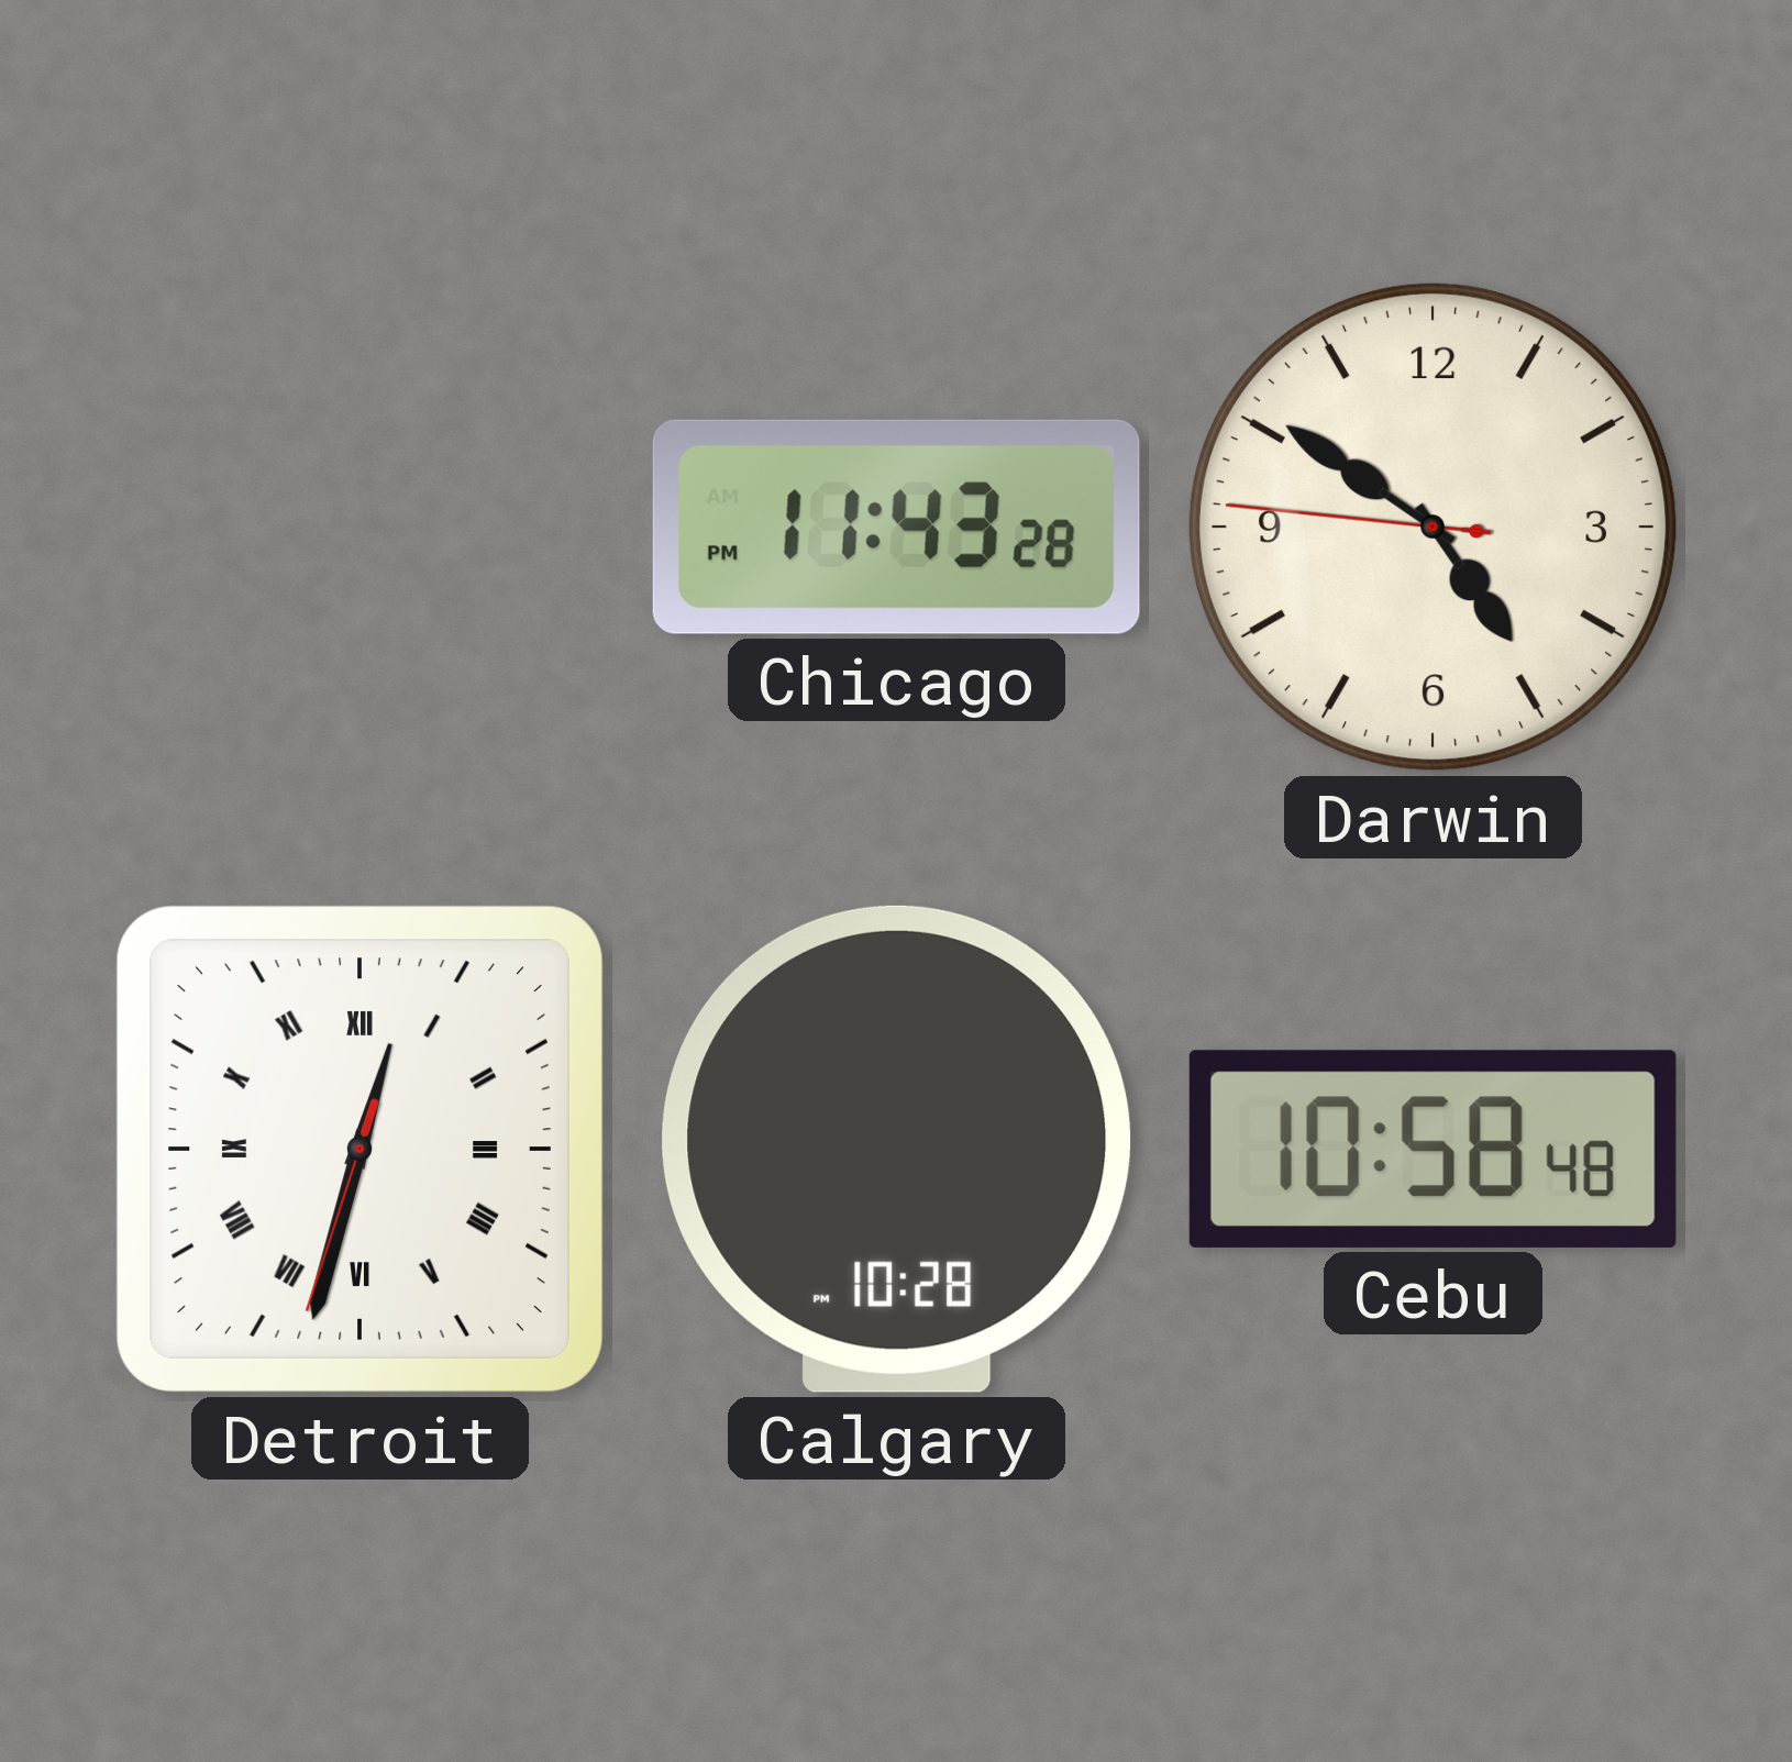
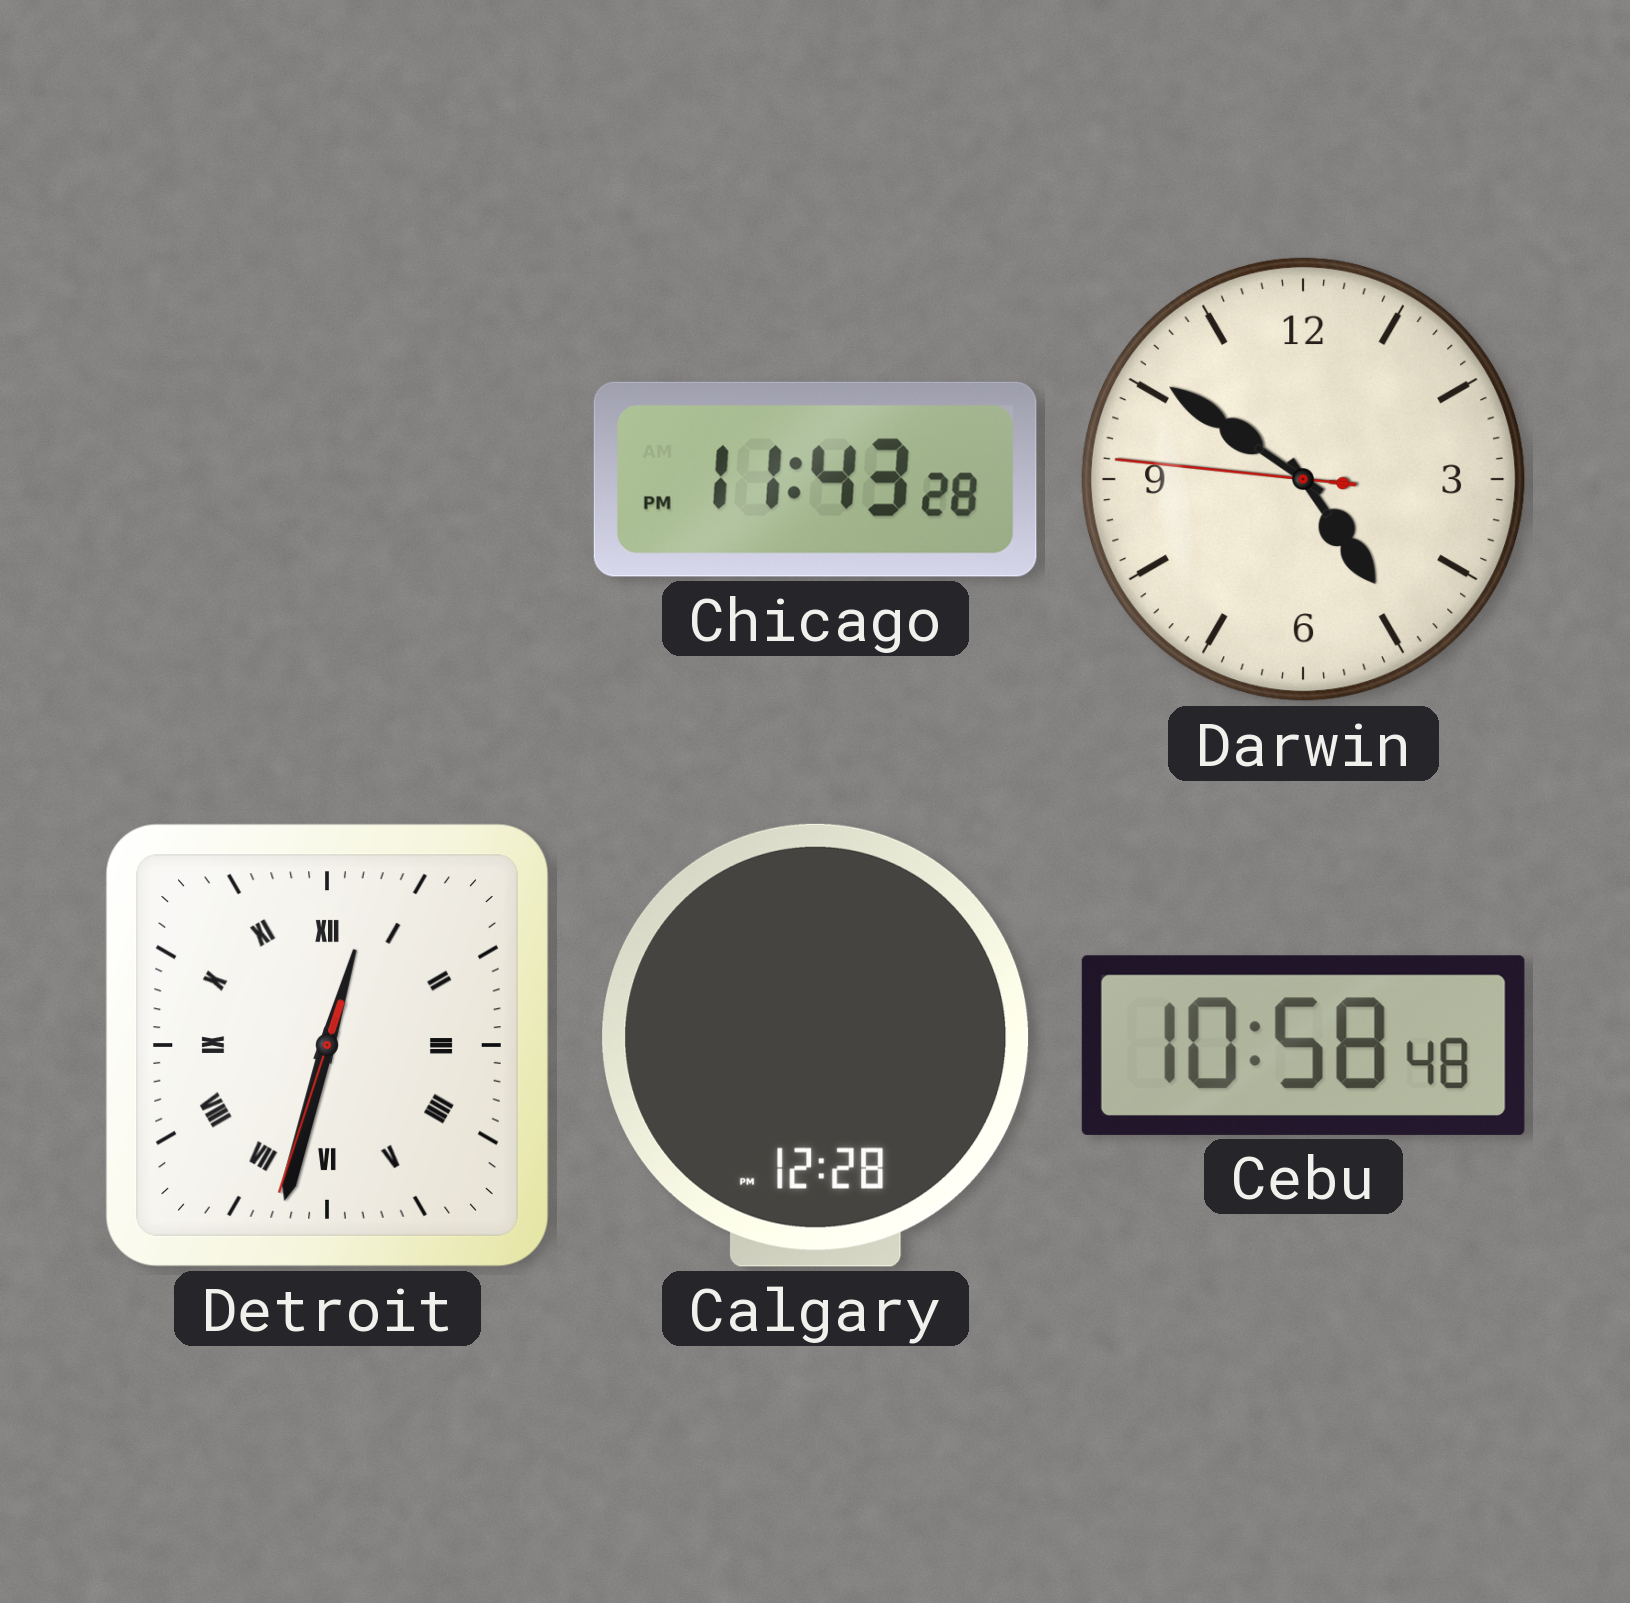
Calgary: 10:28 -> 12:28
